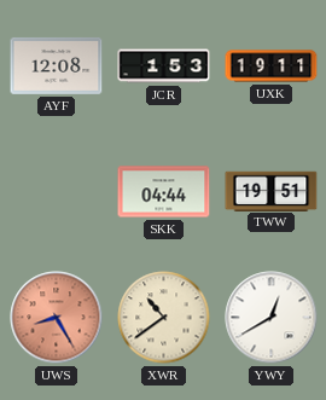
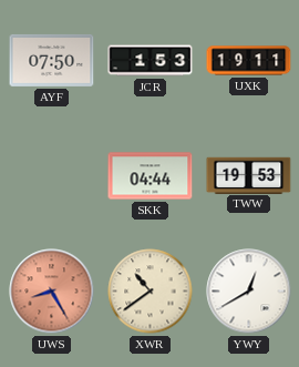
AYF: 12:08 -> 07:50
TWW: 19:51 -> 19:53
